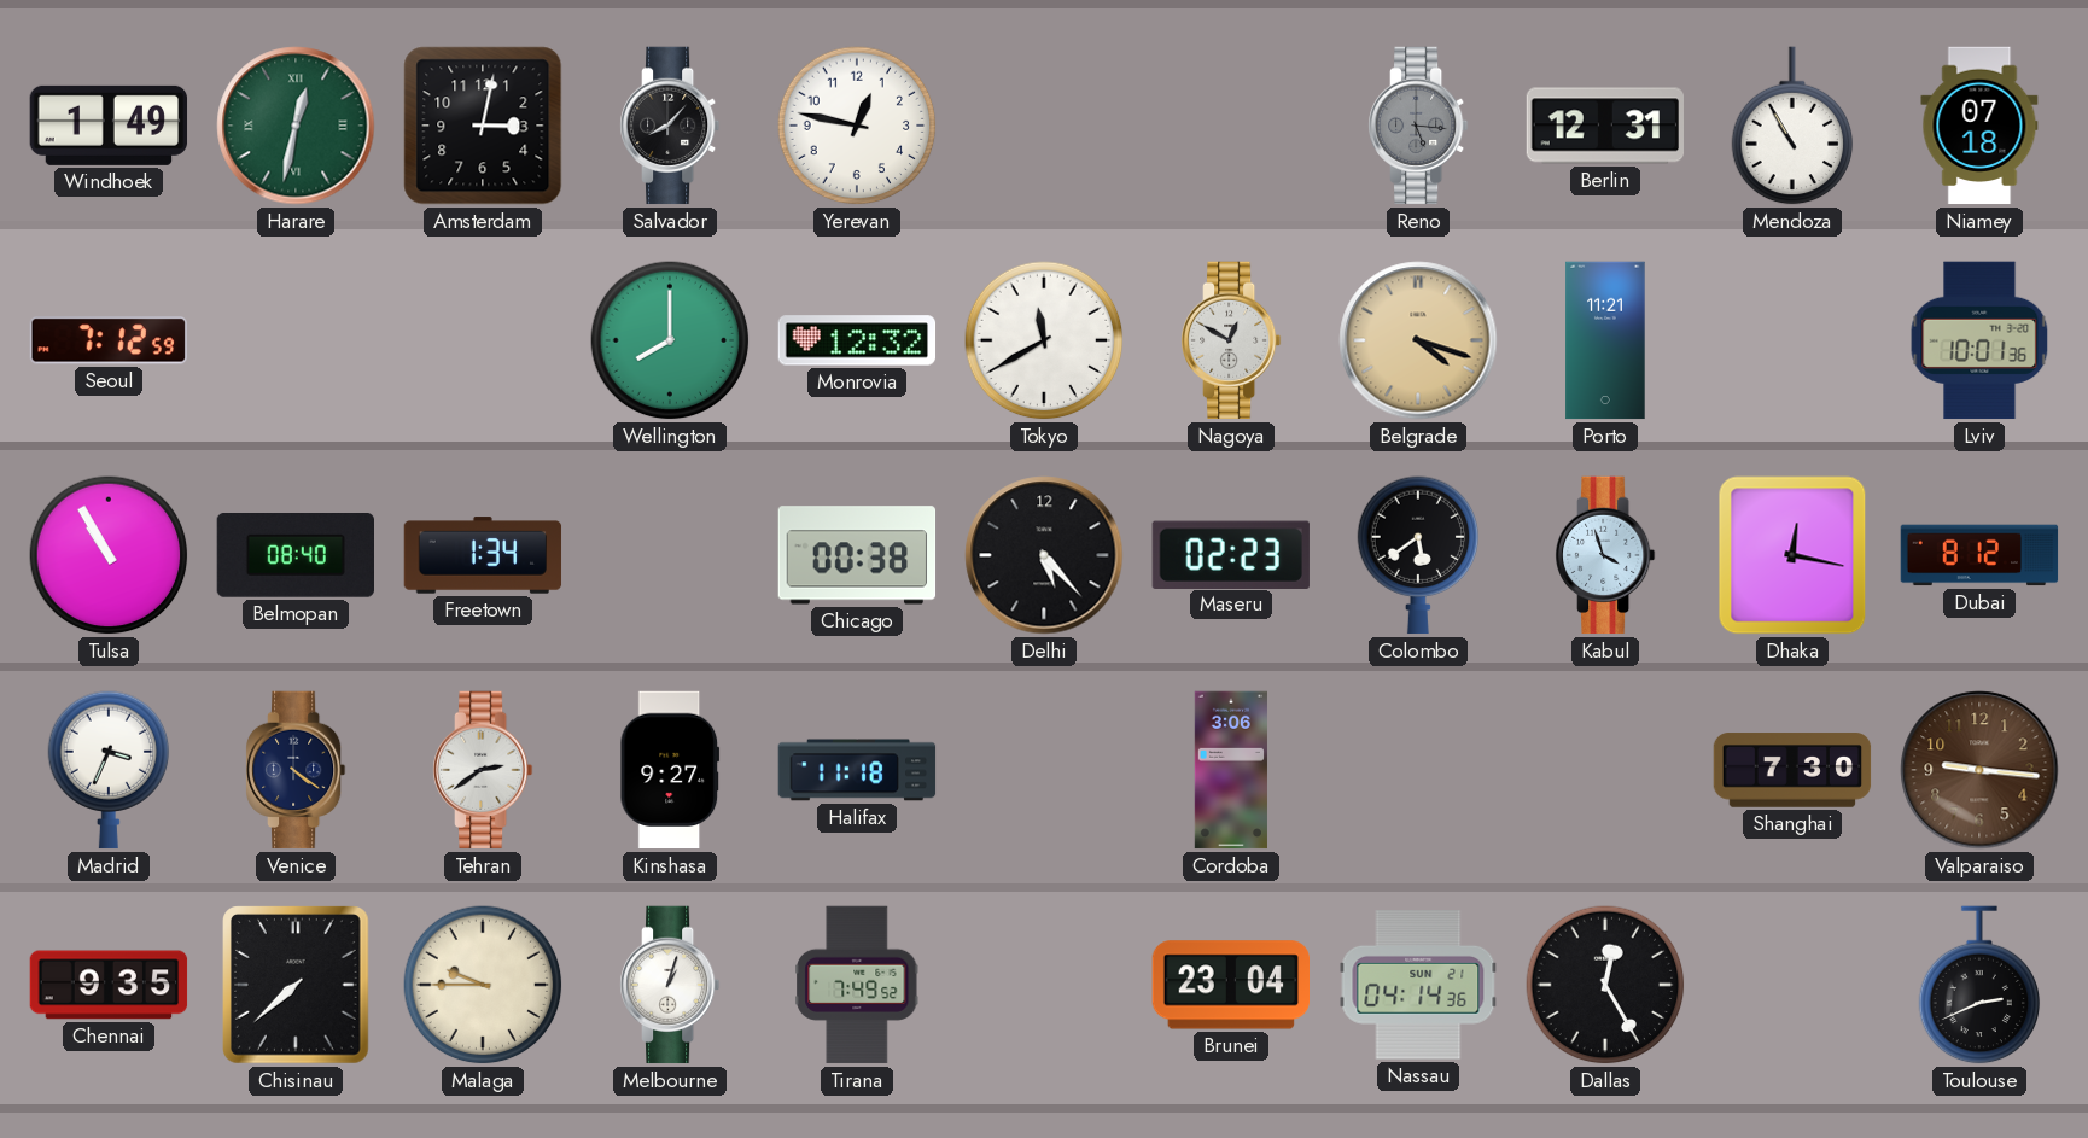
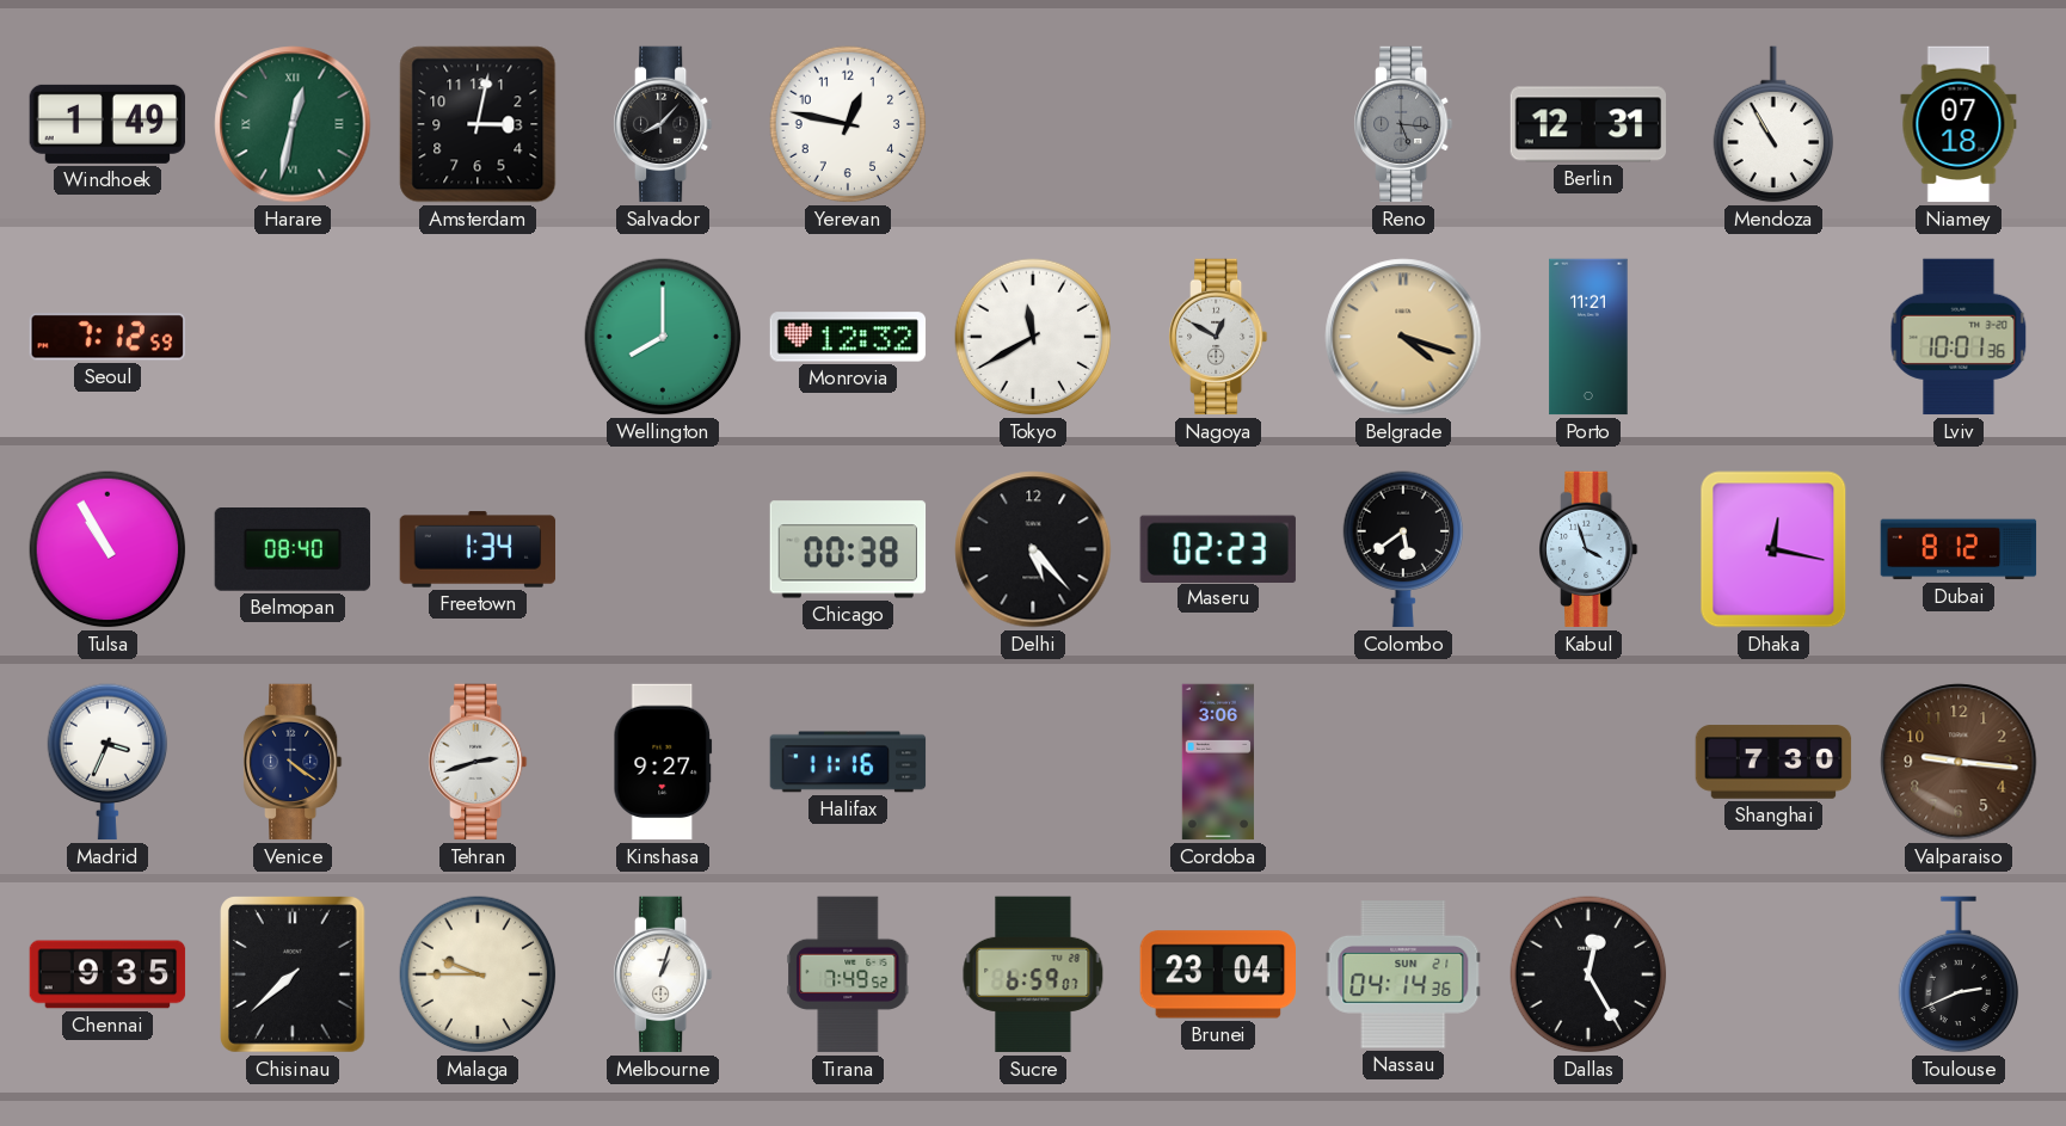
Tehran: 2:39 -> 2:42
Halifax: 11:18 -> 11:16
Sucre: none -> 6:59
